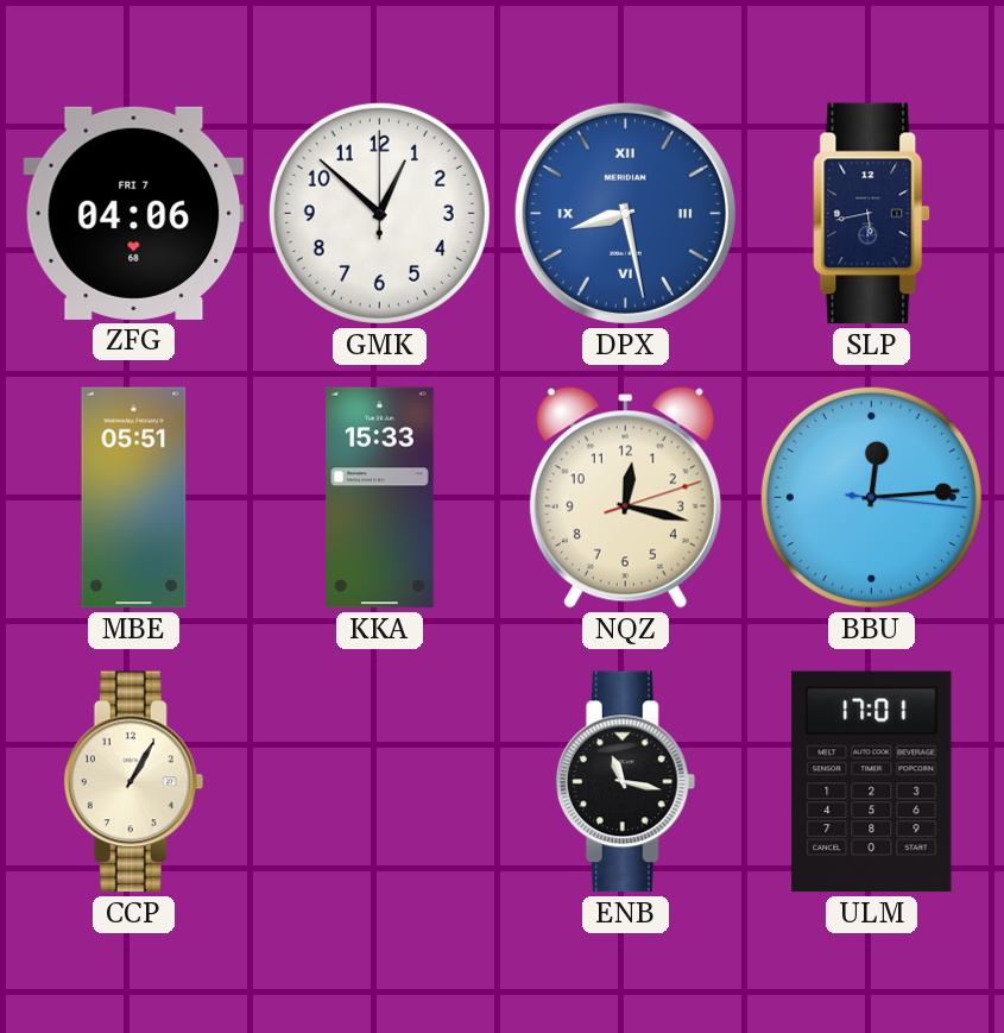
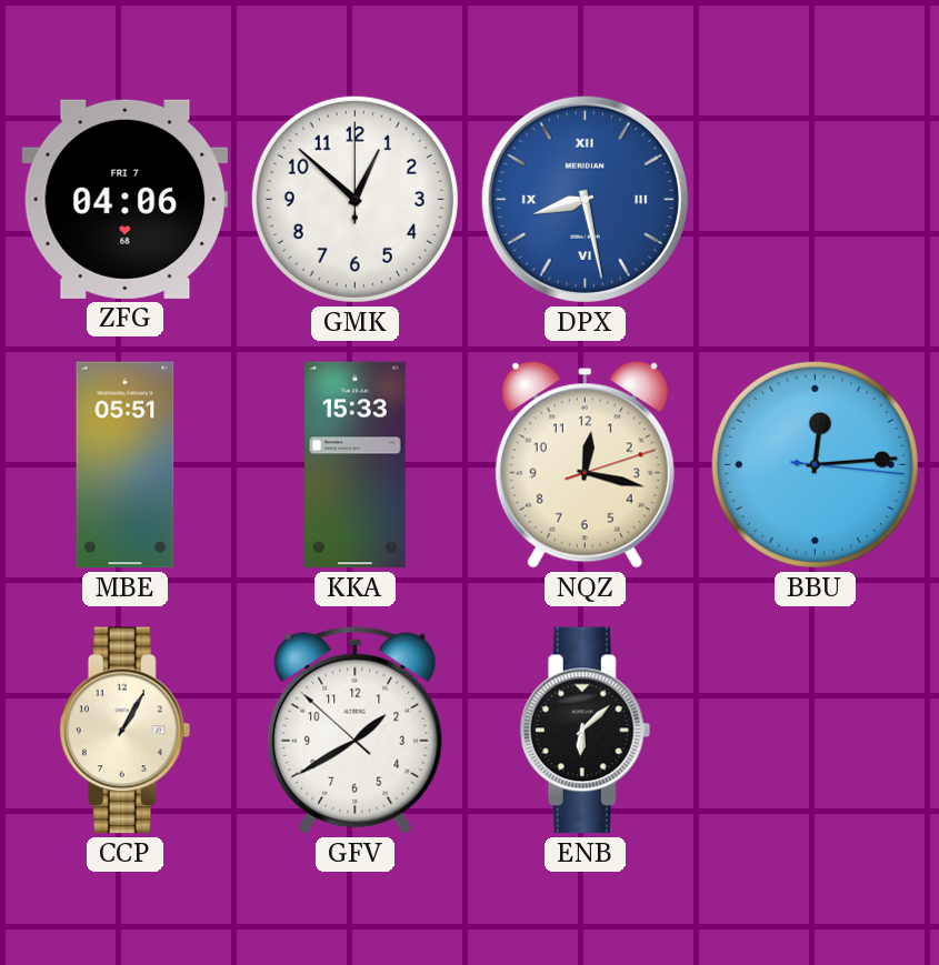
SLP: 5:43 -> none
GFV: none -> 1:39
ENB: 11:17 -> 6:08
ULM: 17:01 -> none
